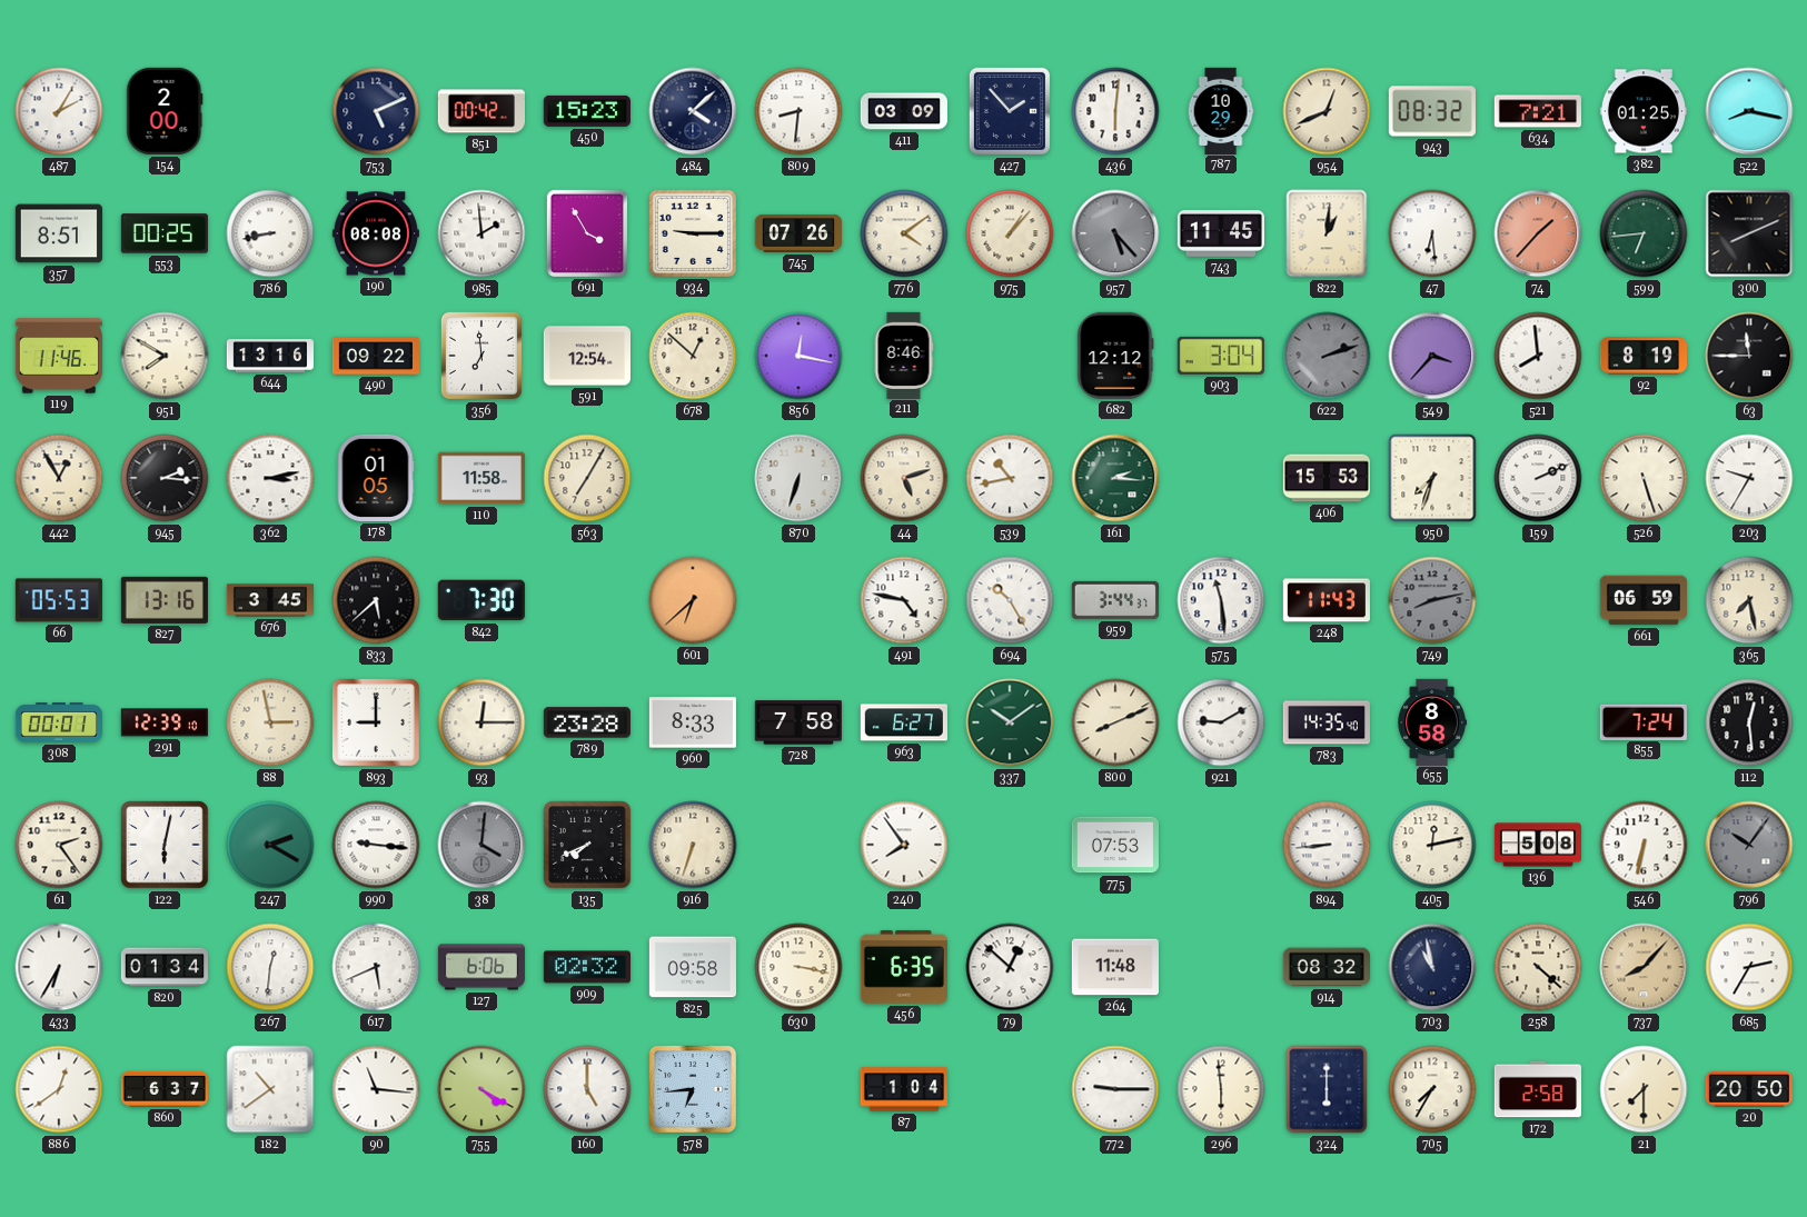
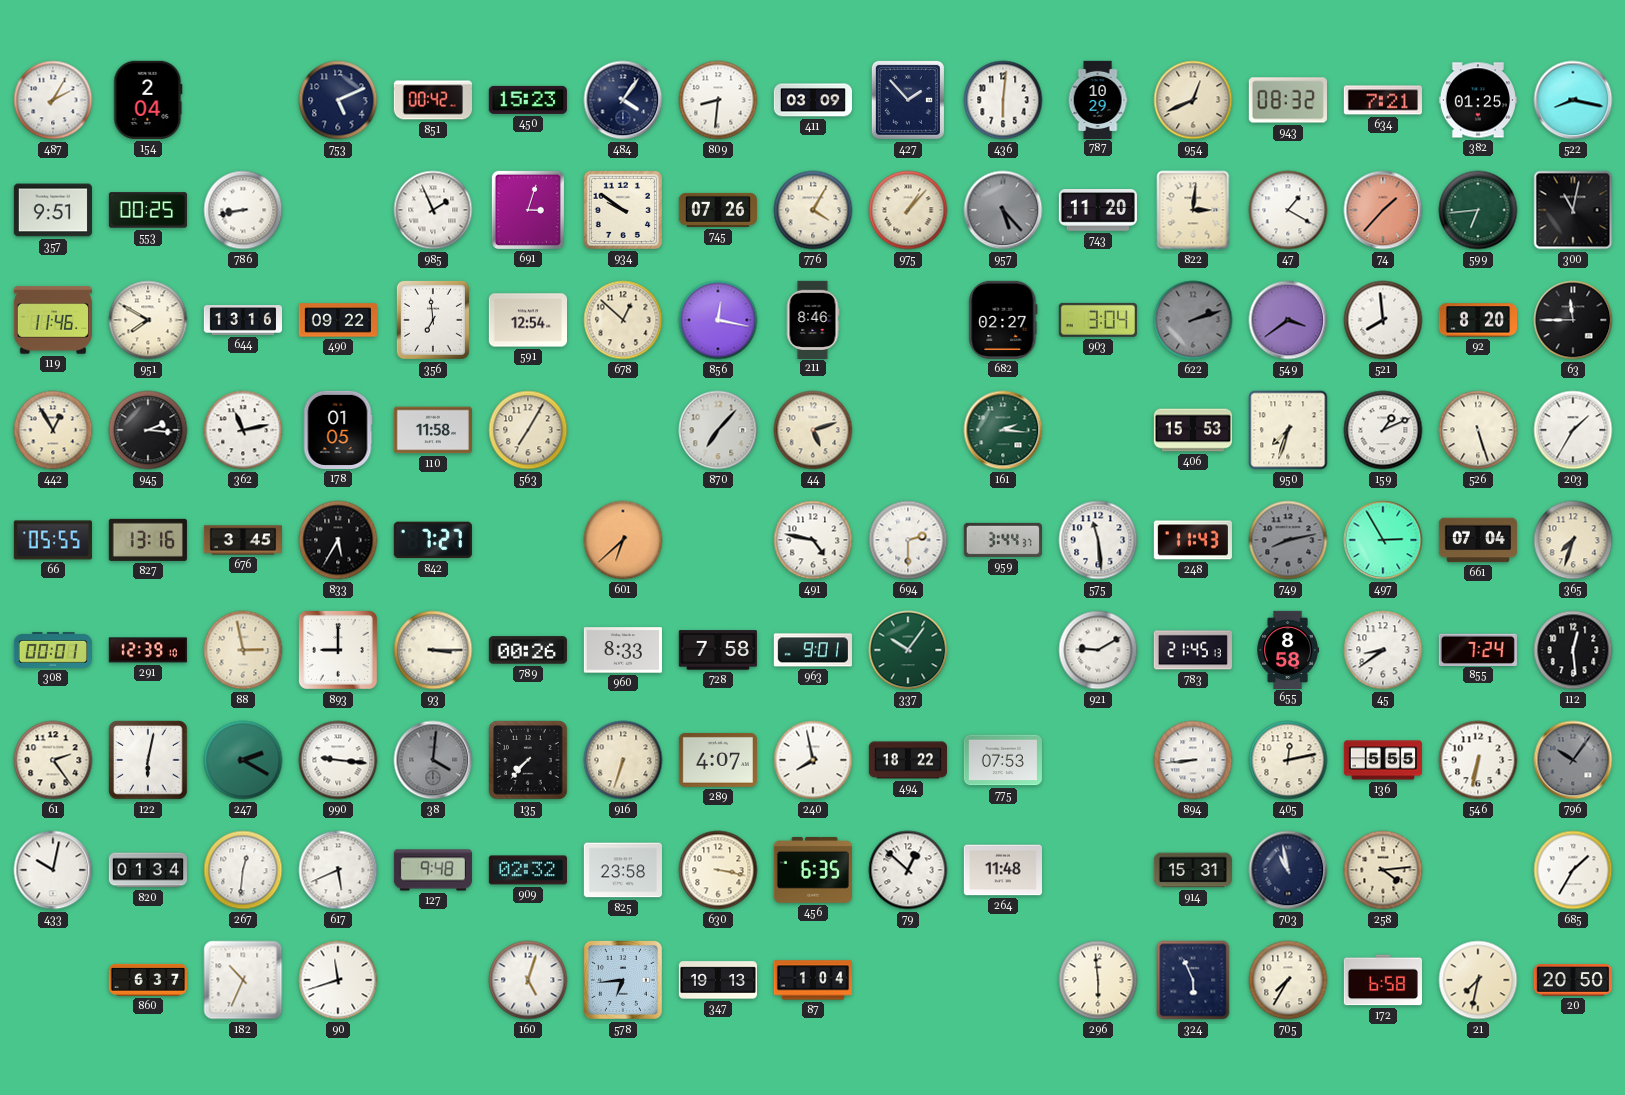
154: 2:00 -> 2:04
484: 4:08 -> 4:06
357: 8:51 -> 9:51
190: 08:08 -> none
985: 1:59 -> 1:56
691: 3:55 -> 3:03
934: 9:15 -> 9:51
776: 4:09 -> 4:05
743: 11:45 -> 11:20
822: 1:01 -> 3:01
47: 6:29 -> 1:20
300: 8:11 -> 11:02
682: 12:12 -> 02:27
549: 3:37 -> 3:39
92: 8:19 -> 8:20
362: 3:13 -> 11:13
870: 6:33 -> 7:07
539: 10:43 -> none
159: 2:11 -> 1:11
203: 9:35 -> 1:35
66: 05:53 -> 05:55
833: 5:38 -> 5:35
842: 7:30 -> 7:27
694: 10:25 -> 2:30
497: none -> 2:55
661: 06:59 -> 07:04
365: 7:28 -> 7:33
93: 12:15 -> 3:15
789: 23:28 -> 00:26
963: 6:27 -> 9:01
337: 10:09 -> 10:06
800: 8:11 -> none
783: 14:35 -> 21:45
45: none -> 8:39
135: 7:41 -> 7:37
289: none -> 4:07
240: 7:54 -> 7:58
494: none -> 18:22
136: 5:08 -> 5:55
433: 6:35 -> 10:02
127: 6:06 -> 9:48
825: 09:58 -> 23:58
914: 08:32 -> 15:31
258: 4:22 -> 4:14
737: 8:07 -> none
685: 2:35 -> 1:35
886: 12:39 -> none
182: 10:39 -> 10:34
90: 11:16 -> 11:42
755: 4:20 -> none
160: 5:00 -> 5:03
347: none -> 19:13
772: 9:15 -> none
324: 6:00 -> 5:56
172: 2:58 -> 6:58
21: 7:30 -> 7:32
